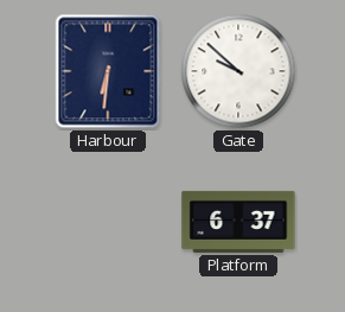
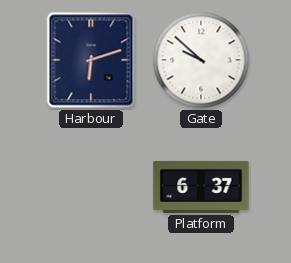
Harbour: 6:31 -> 6:12
